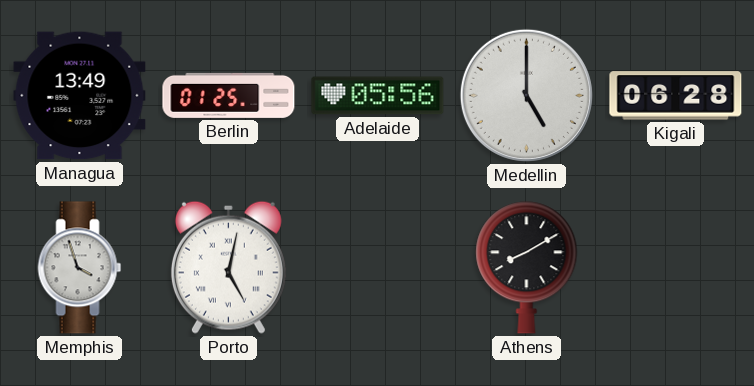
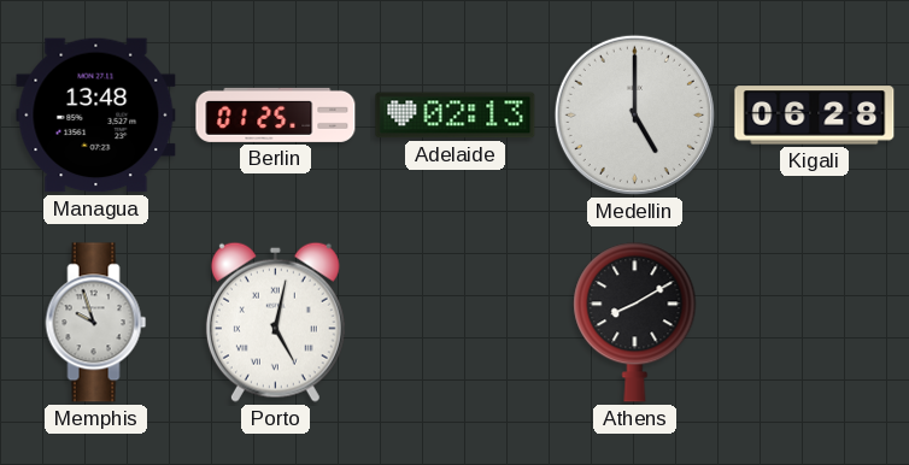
Managua: 13:49 -> 13:48
Adelaide: 05:56 -> 02:13
Memphis: 3:57 -> 9:57
